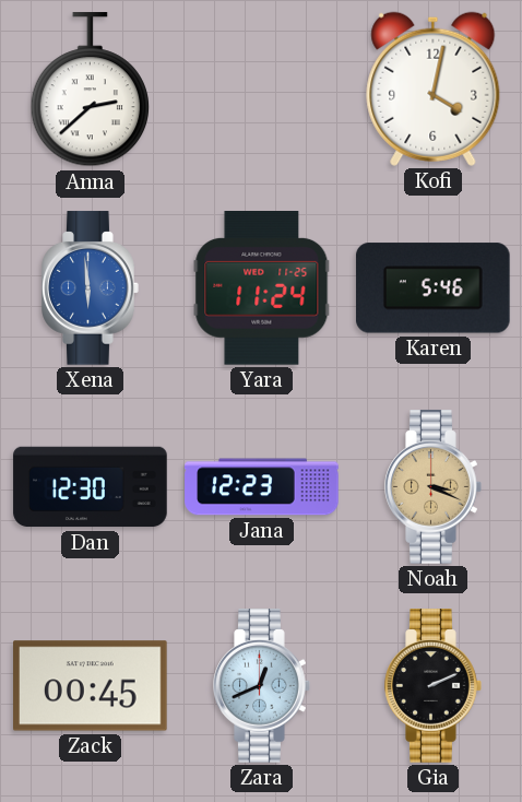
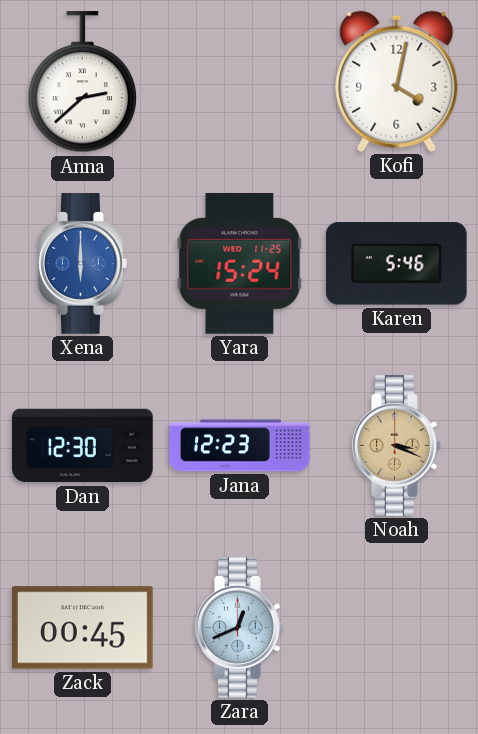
Xena: 5:59 -> 6:00
Yara: 11:24 -> 15:24
Gia: 2:11 -> none
